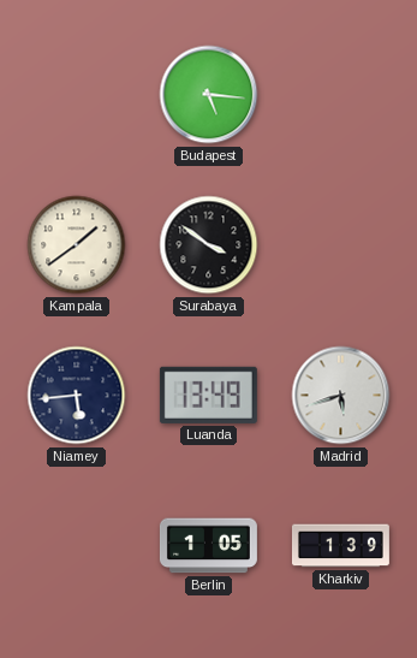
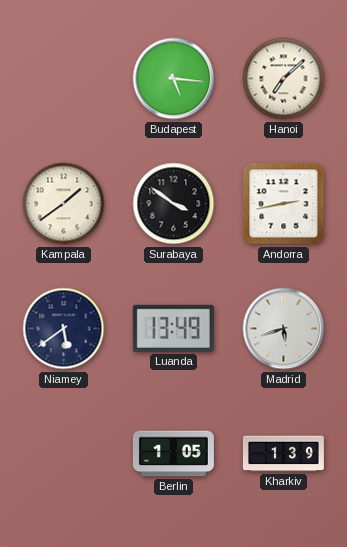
Hanoi: none -> 7:08
Andorra: none -> 2:43
Niamey: 5:44 -> 5:39
